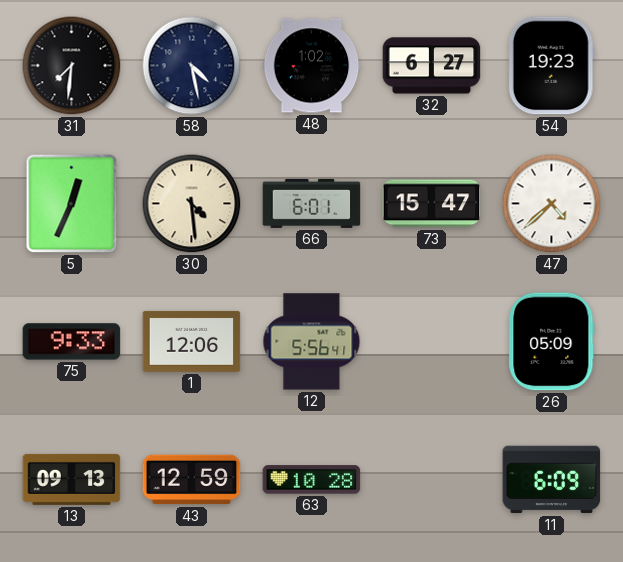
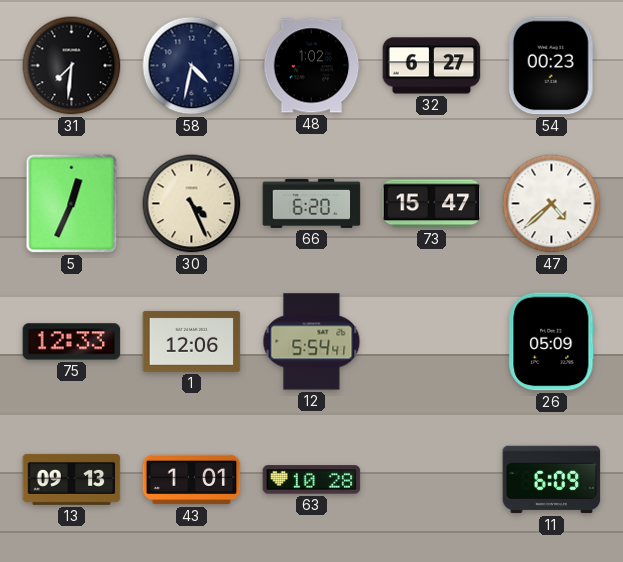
58: 4:28 -> 4:32
54: 19:23 -> 00:23
30: 4:29 -> 4:26
66: 6:01 -> 6:20
75: 9:33 -> 12:33
12: 5:56 -> 5:54
43: 12:59 -> 1:01
